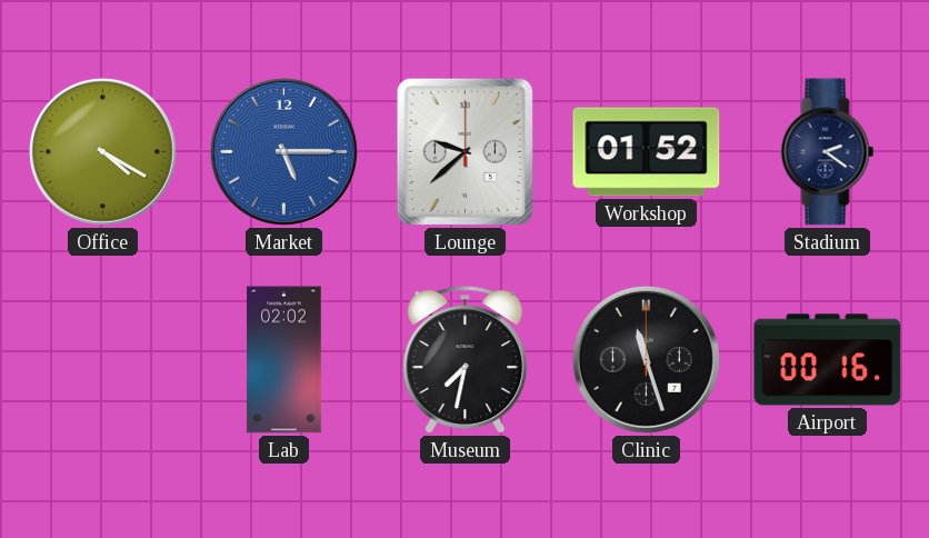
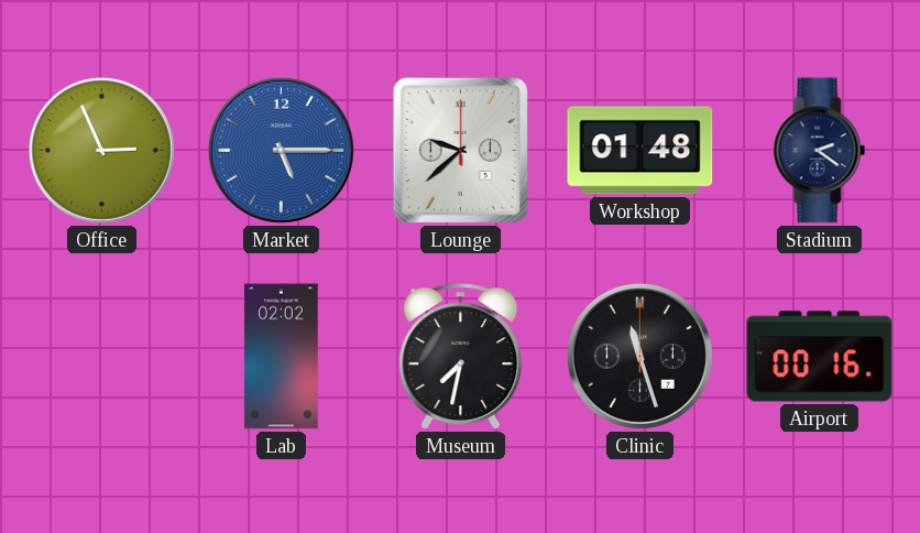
Office: 4:20 -> 2:56
Workshop: 01:52 -> 01:48
